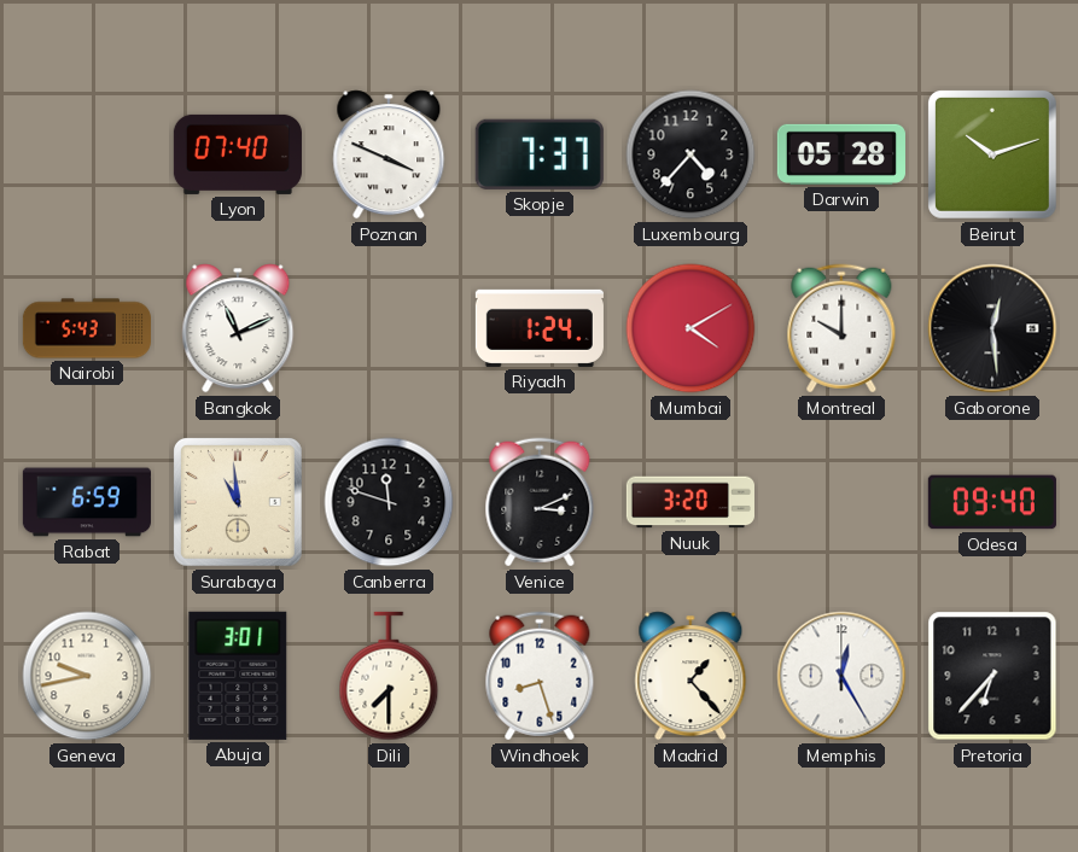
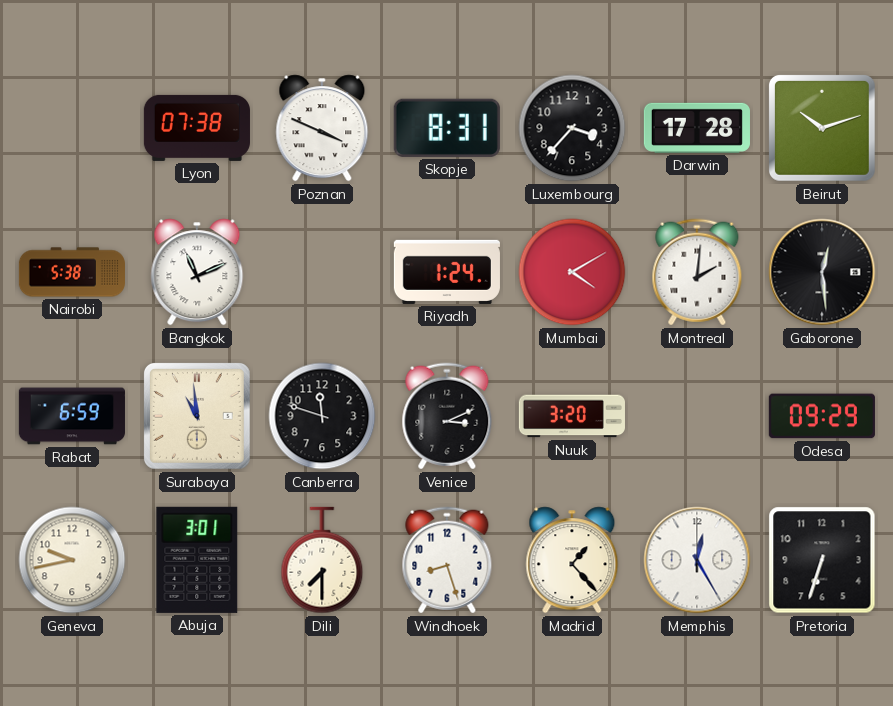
Lyon: 07:40 -> 07:38
Skopje: 7:37 -> 8:31
Luxembourg: 4:37 -> 3:37
Darwin: 05:28 -> 17:28
Nairobi: 5:43 -> 5:38
Montreal: 10:00 -> 2:01
Odesa: 09:40 -> 09:29
Pretoria: 6:37 -> 6:33
